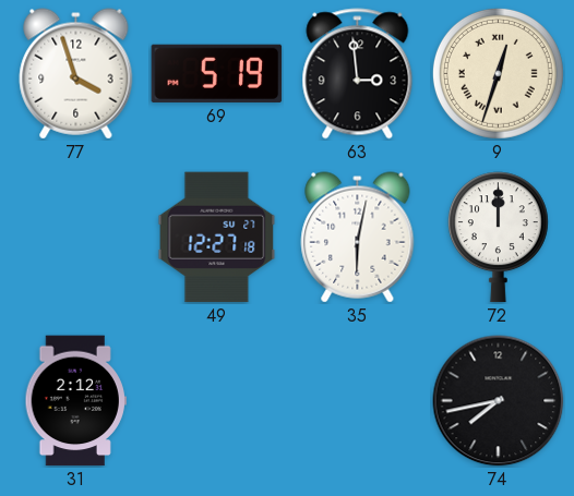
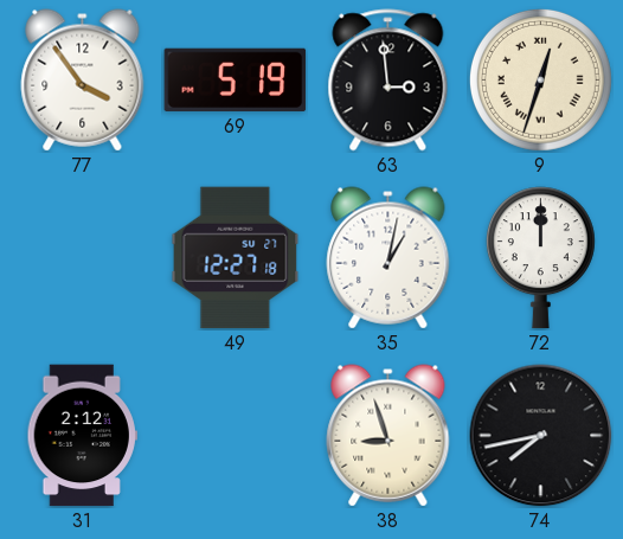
77: 3:57 -> 3:54
35: 6:02 -> 1:02
38: none -> 8:57
